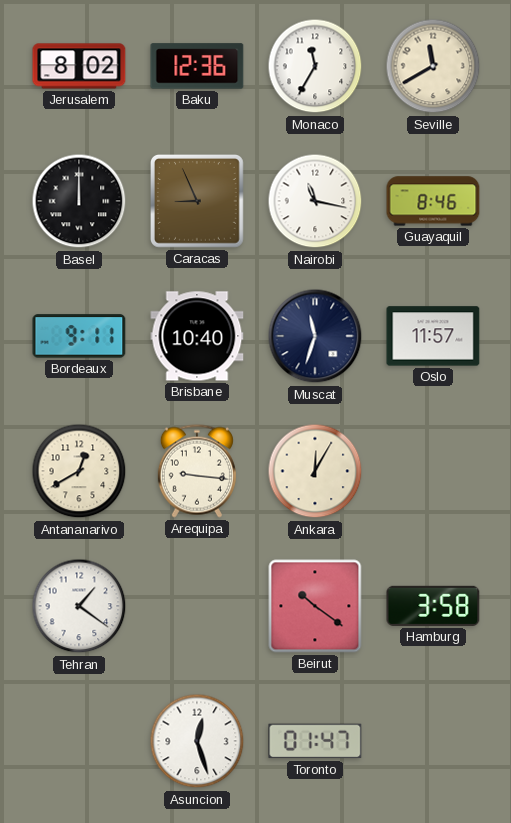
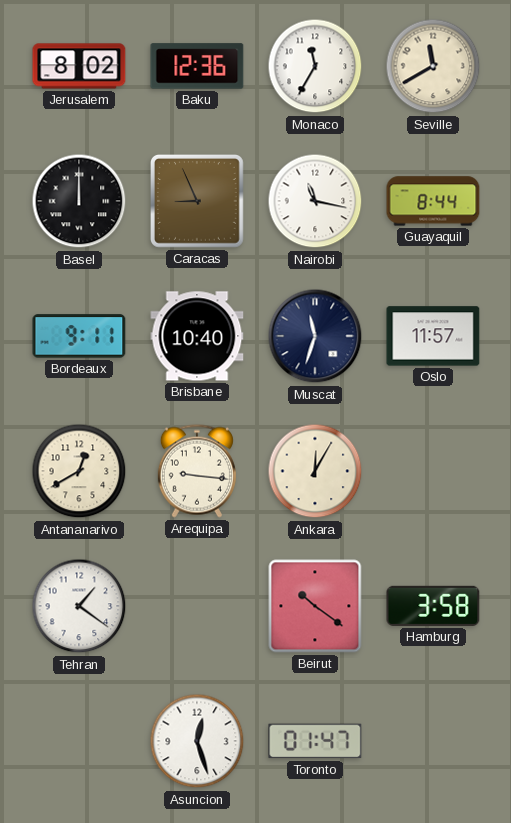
Guayaquil: 8:46 -> 8:44
